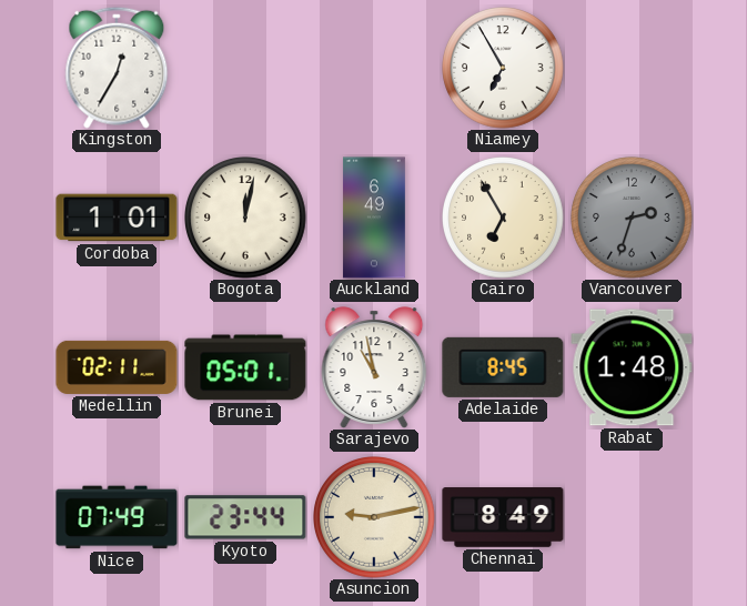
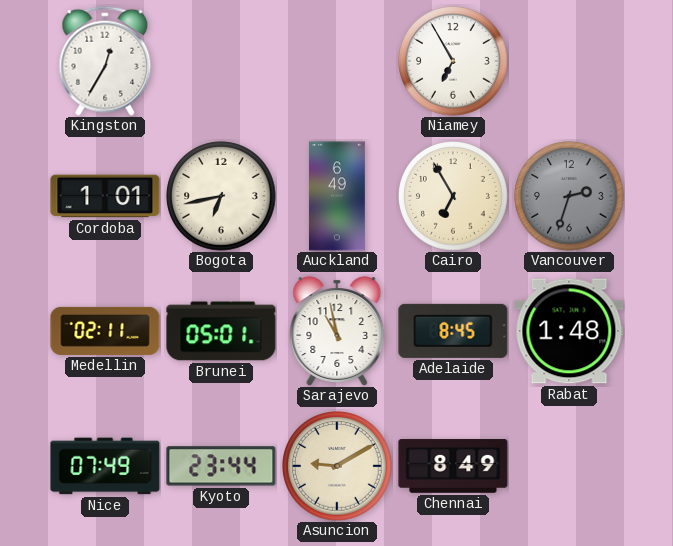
Bogota: 12:02 -> 6:43
Asuncion: 9:13 -> 9:10
